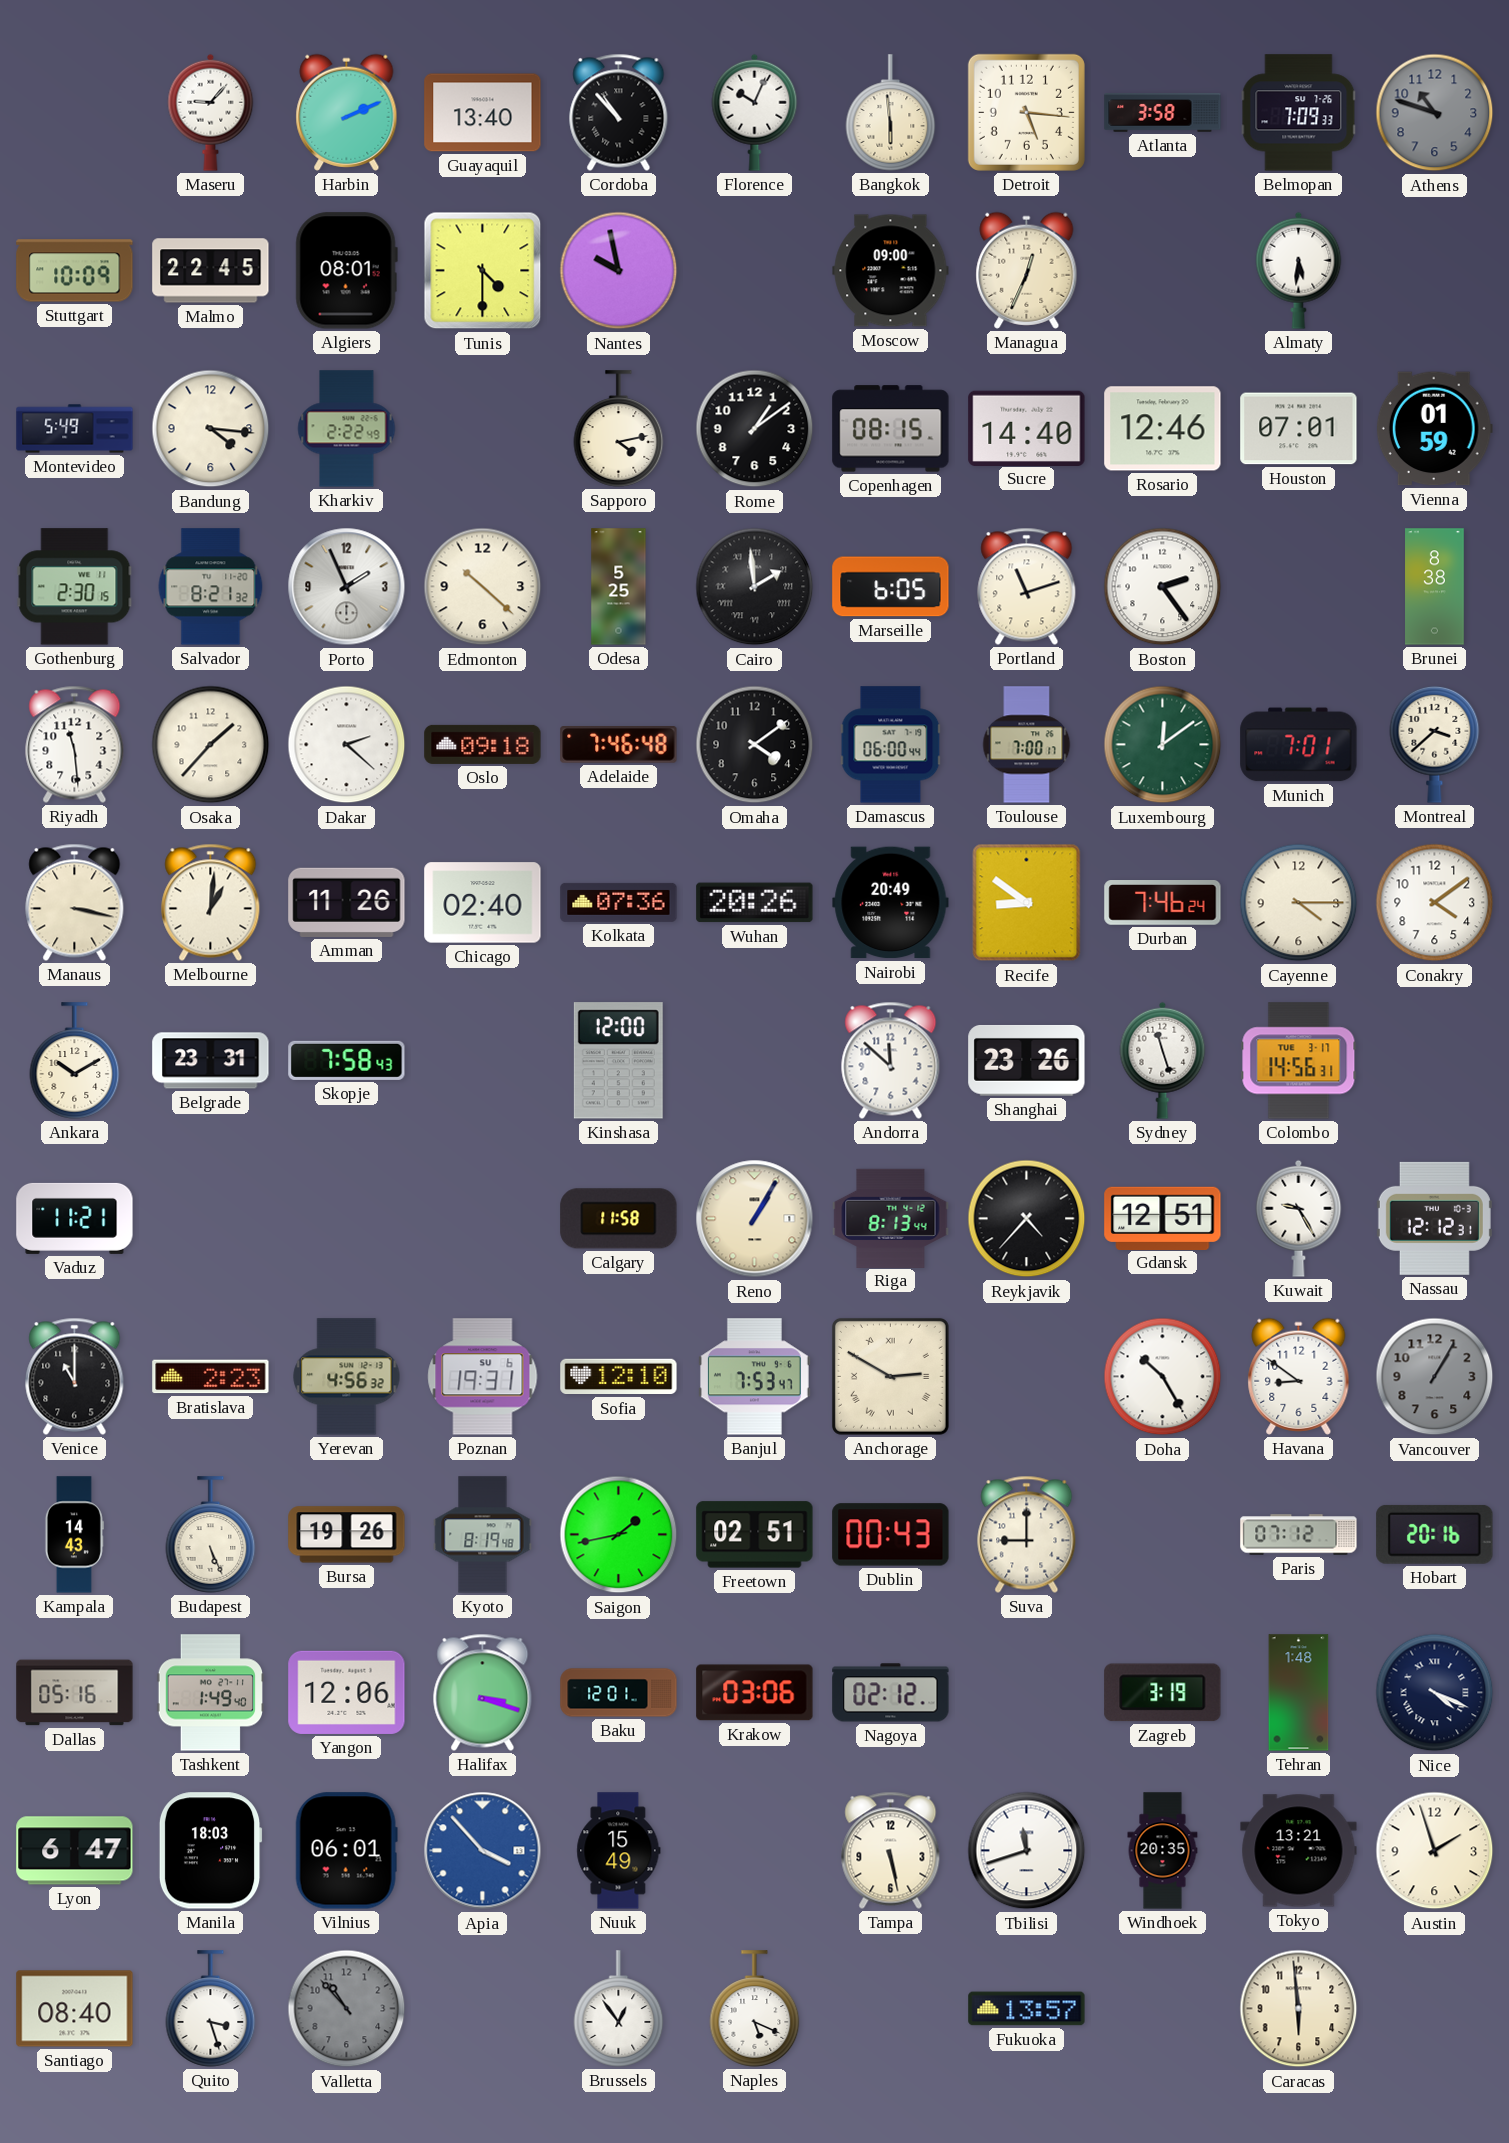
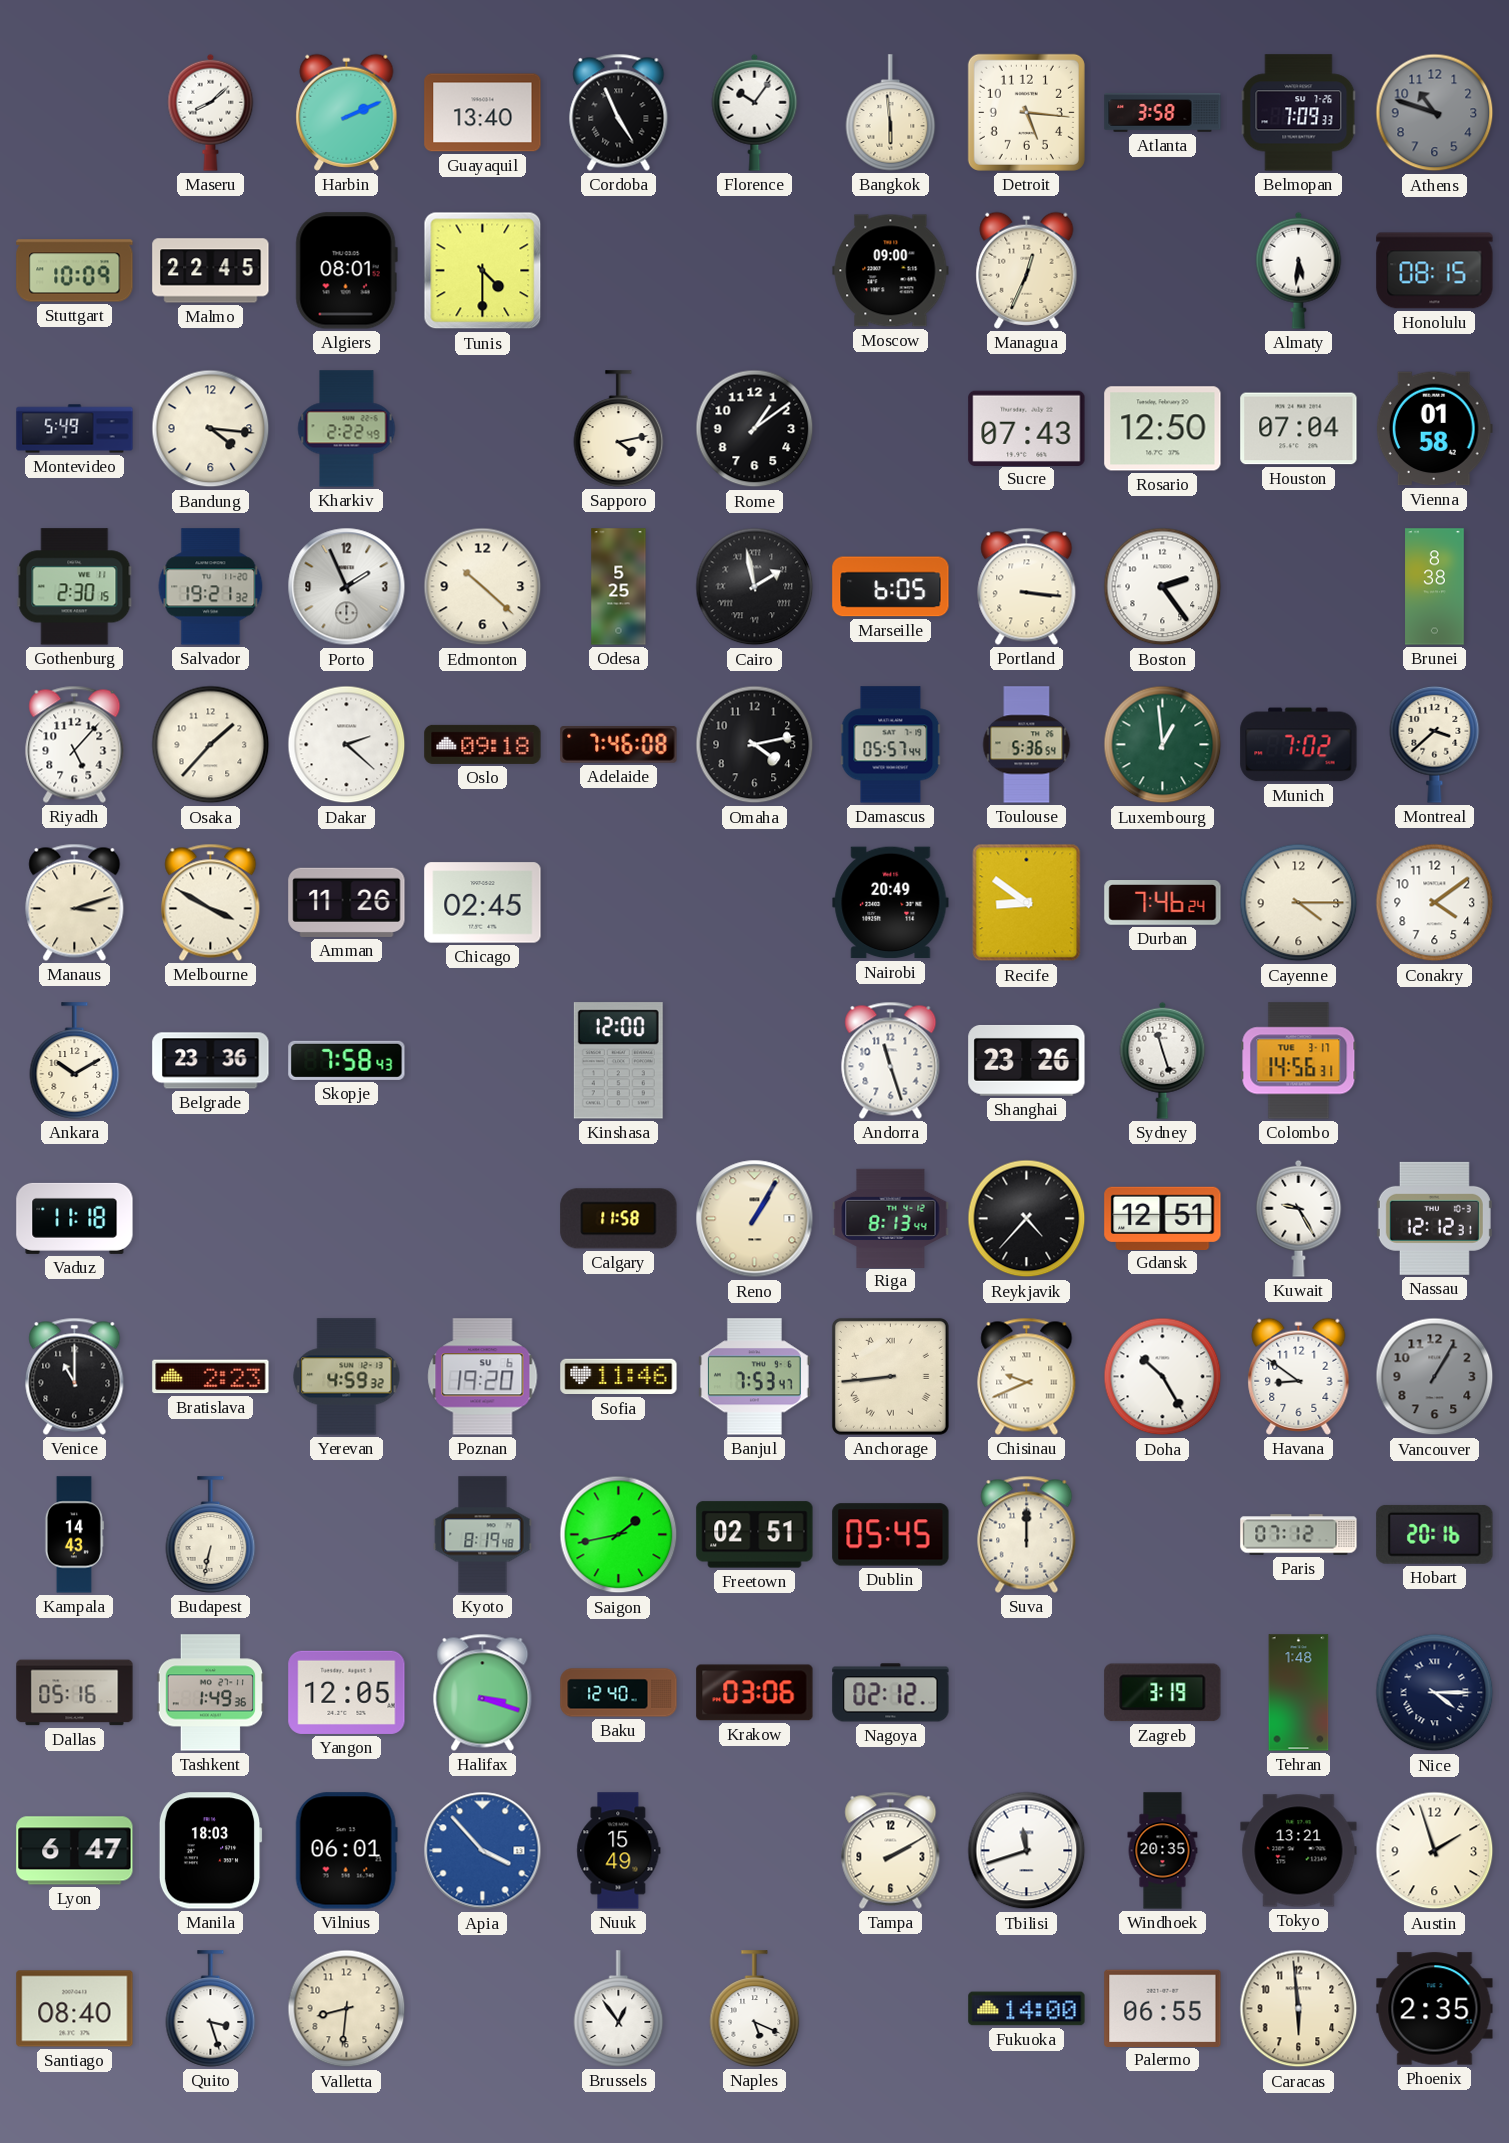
Maseru: 9:07 -> 8:08
Cordoba: 10:53 -> 4:56
Florence: 10:04 -> 10:06
Nantes: 9:58 -> none
Honolulu: none -> 08:15
Copenhagen: 08:15 -> none
Sucre: 14:40 -> 07:43
Rosario: 12:46 -> 12:50
Houston: 07:01 -> 07:04
Vienna: 01:59 -> 01:58
Salvador: 8:21 -> 19:21
Cairo: 1:59 -> 1:58
Portland: 11:12 -> 3:16
Riyadh: 11:29 -> 5:07
Adelaide: 7:46:48 -> 7:46:08
Omaha: 4:09 -> 4:13
Damascus: 06:00 -> 05:57
Toulouse: 7:00 -> 5:36
Luxembourg: 12:09 -> 12:59
Munich: 7:01 -> 7:02
Manaus: 3:17 -> 3:12
Melbourne: 1:01 -> 3:50
Chicago: 02:40 -> 02:45
Kolkata: 07:36 -> none
Wuhan: 20:26 -> none
Belgrade: 23:31 -> 23:36
Andorra: 11:52 -> 11:27
Vaduz: 11:21 -> 11:18
Yerevan: 4:56 -> 4:59
Poznan: 19:31 -> 19:20
Sofia: 12:10 -> 11:46
Anchorage: 2:50 -> 8:44
Chisinau: none -> 9:41
Budapest: 5:26 -> 6:32
Bursa: 19:26 -> none
Dublin: 00:43 -> 05:45
Suva: 9:00 -> 12:00
Tashkent: 1:49:40 -> 1:49:36
Yangon: 12:06 -> 12:05
Baku: 12:01 -> 12:40
Nice: 4:19 -> 4:15
Tampa: 5:28 -> 2:10
Valletta: 10:53 -> 8:31
Valletta dial: grey -> cream
Fukuoka: 13:57 -> 14:00
Palermo: none -> 06:55
Phoenix: none -> 2:35
